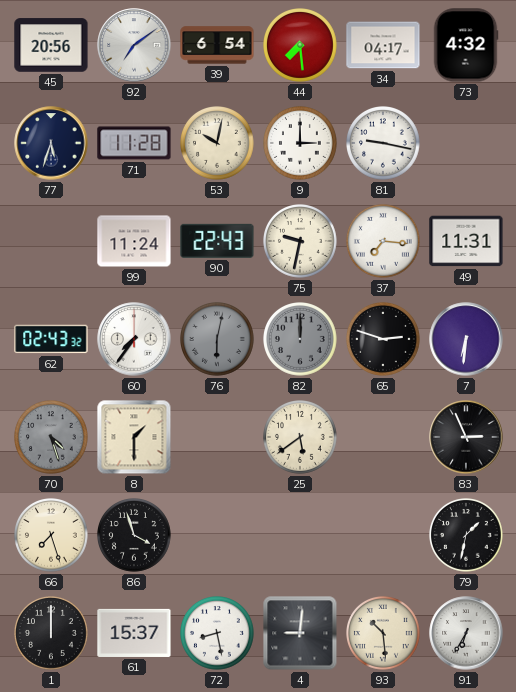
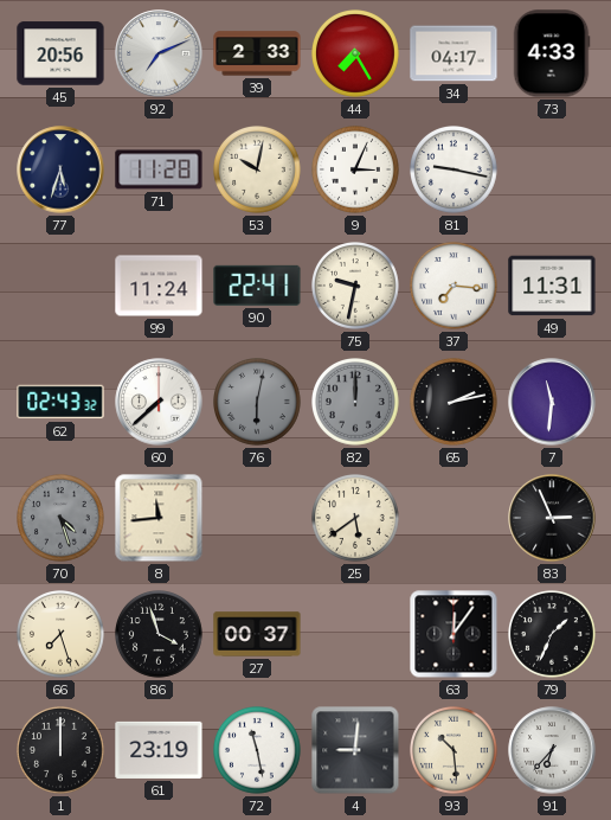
92: 7:09 -> 7:11
39: 6:54 -> 2:33
44: 7:29 -> 7:25
73: 4:32 -> 4:33
9: 3:00 -> 3:04
90: 22:43 -> 22:41
60: 7:36 -> 7:38
65: 2:48 -> 2:13
7: 6:31 -> 11:31
8: 1:30 -> 11:44
27: none -> 00:37
63: none -> 12:06
79: 1:32 -> 1:34
61: 15:37 -> 23:19
72: 8:28 -> 11:28
91: 6:35 -> 6:37
